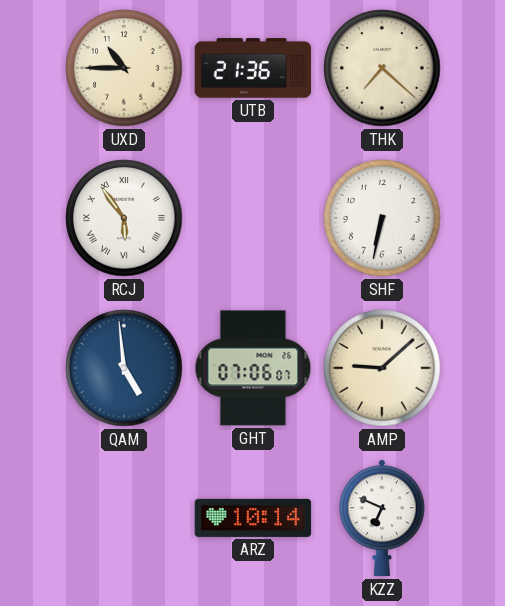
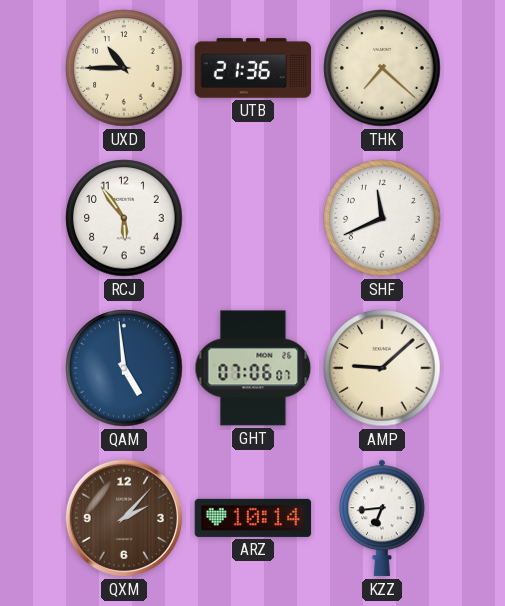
RCJ numerals: Roman -> Arabic
SHF: 6:32 -> 11:41
QXM: none -> 2:07
KZZ: 6:49 -> 6:44
